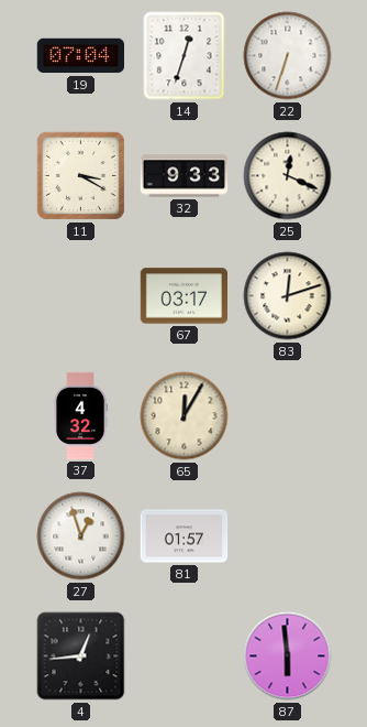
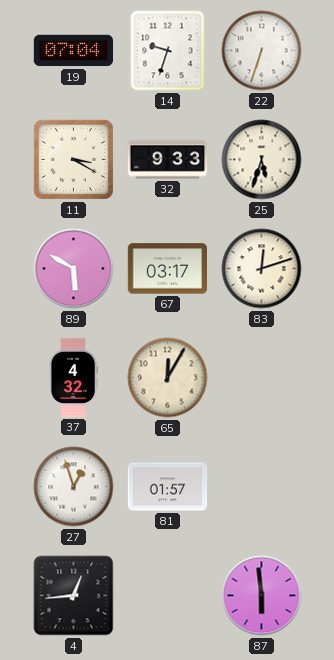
14: 12:33 -> 9:33
25: 12:19 -> 5:33
89: none -> 5:50
